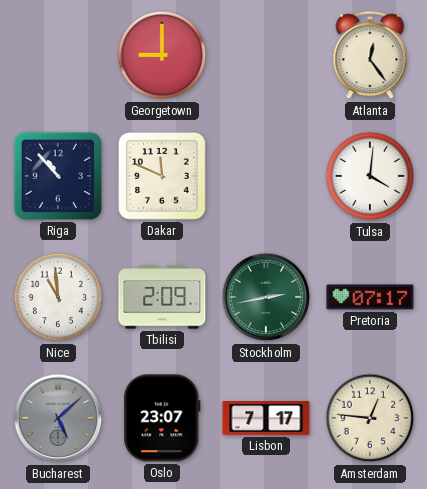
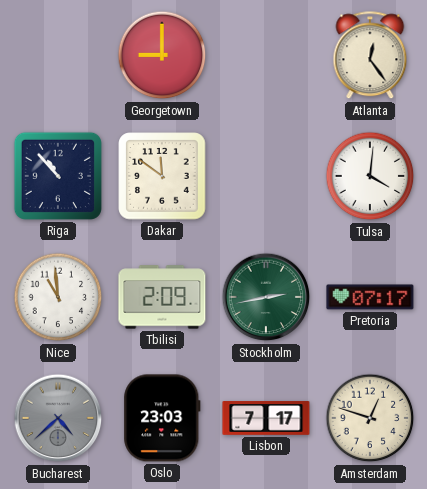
Dakar: 11:49 -> 11:51
Bucharest: 5:08 -> 4:38
Oslo: 23:07 -> 23:03
Amsterdam: 12:46 -> 12:48
